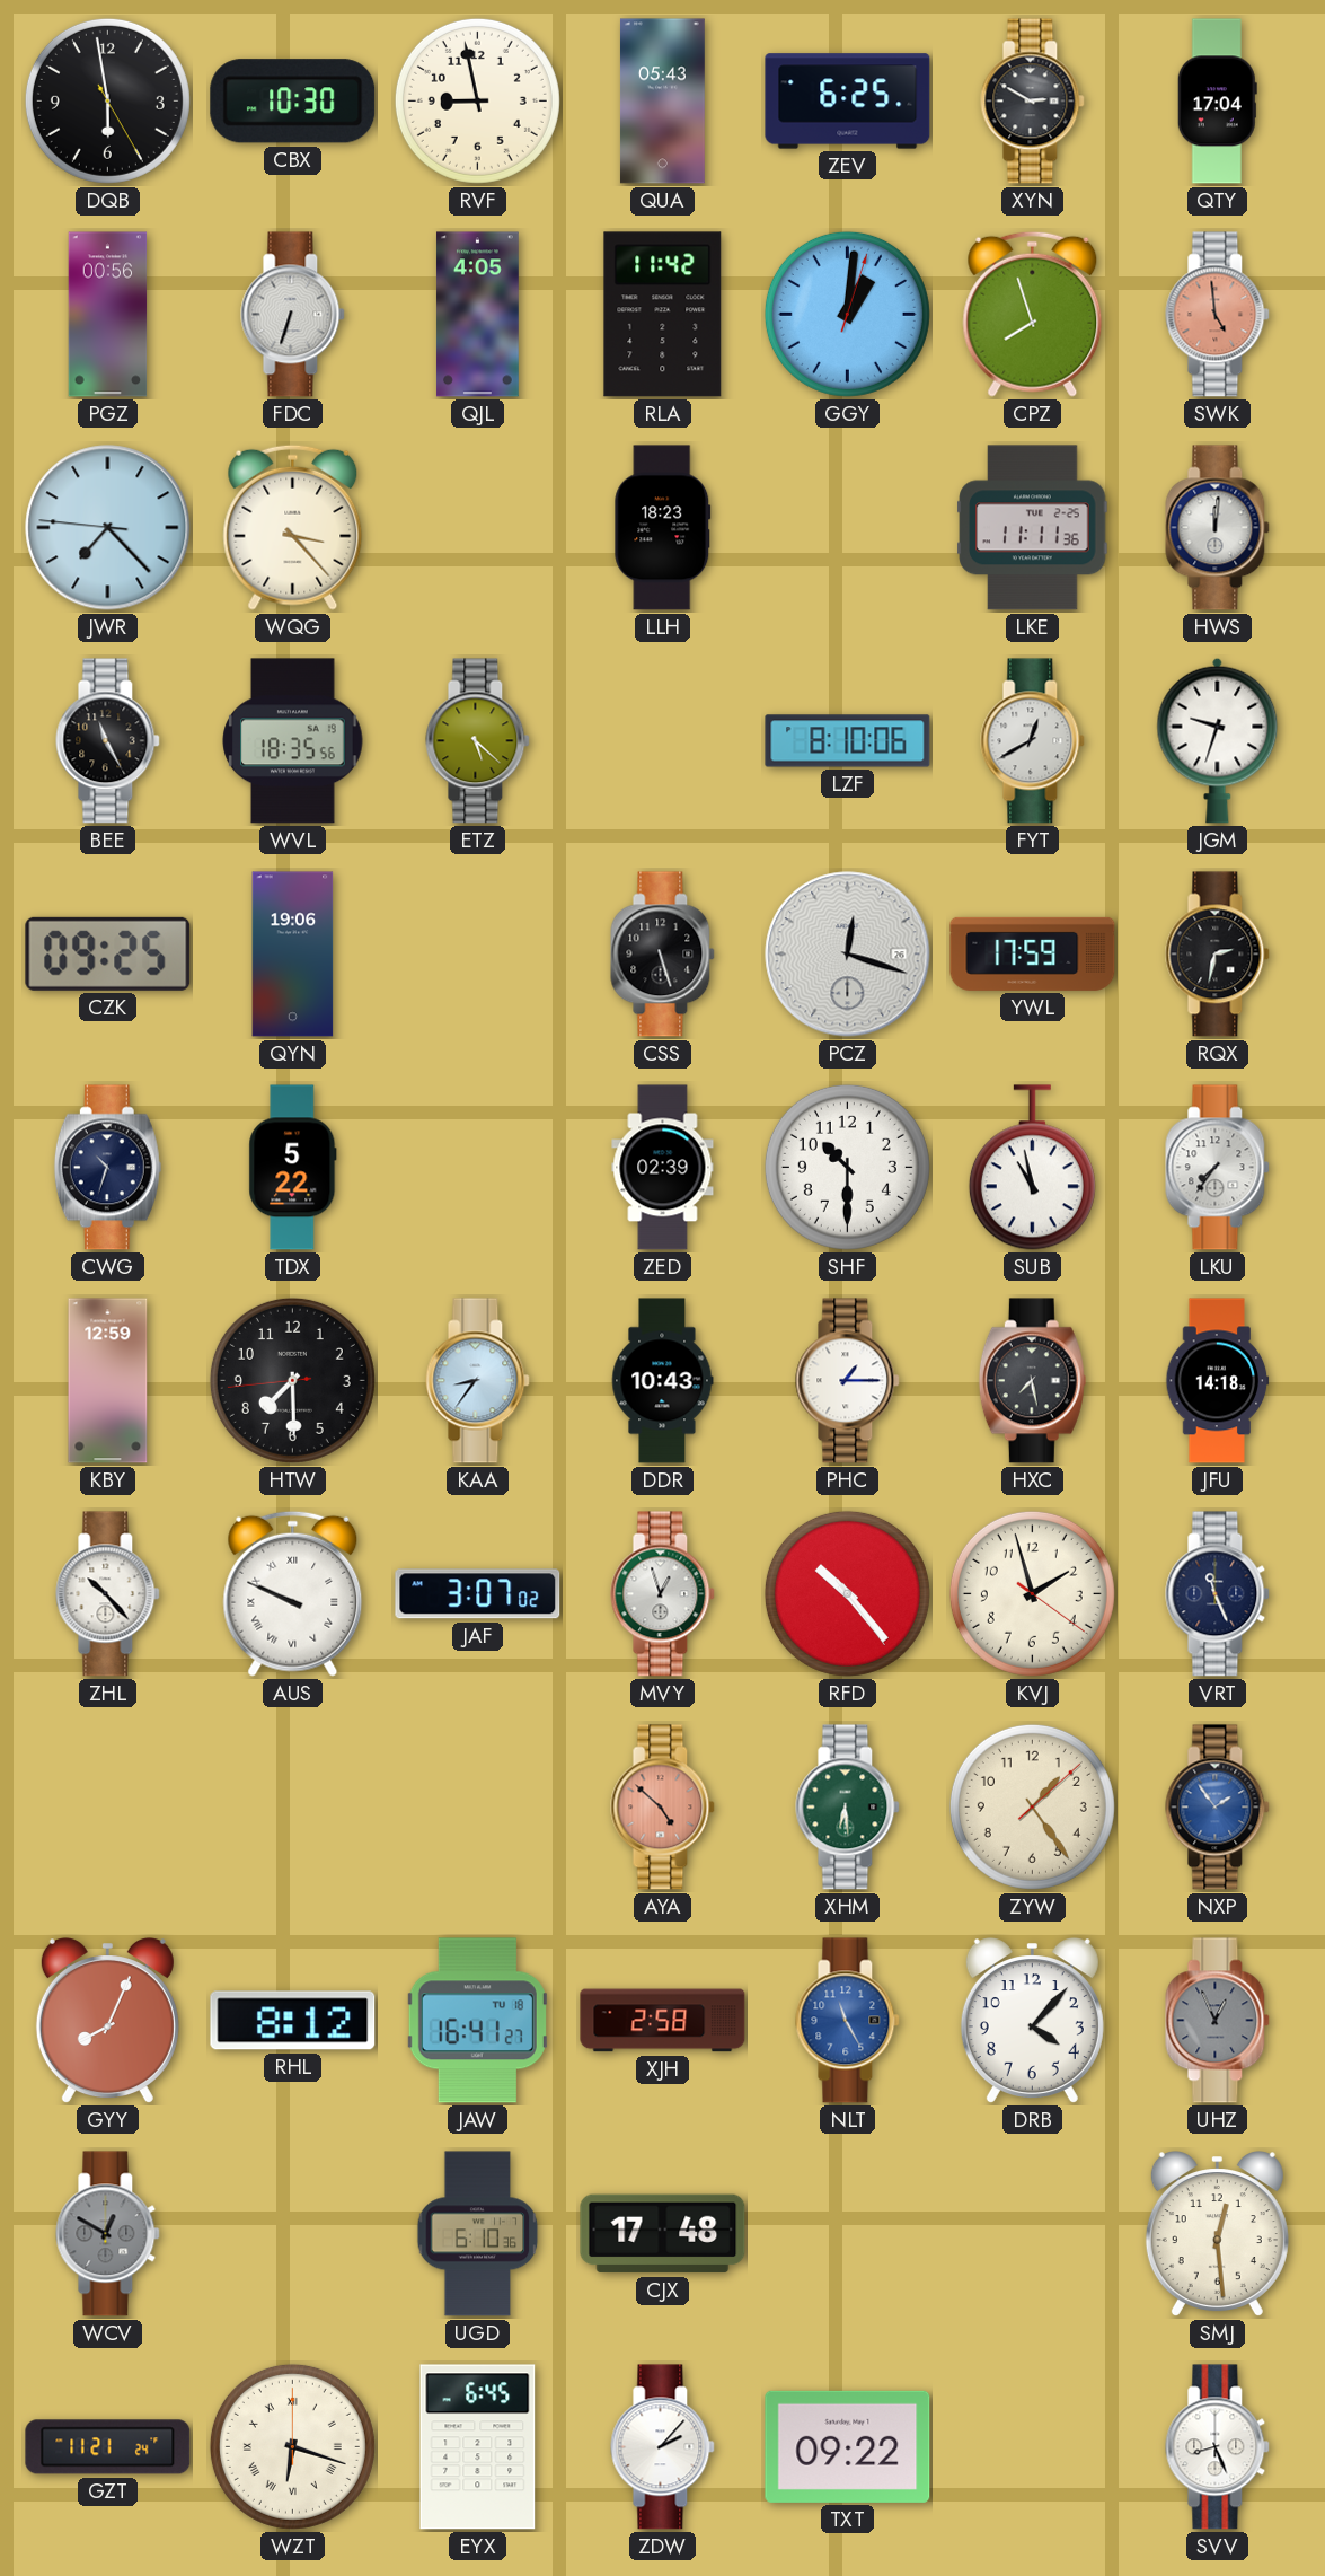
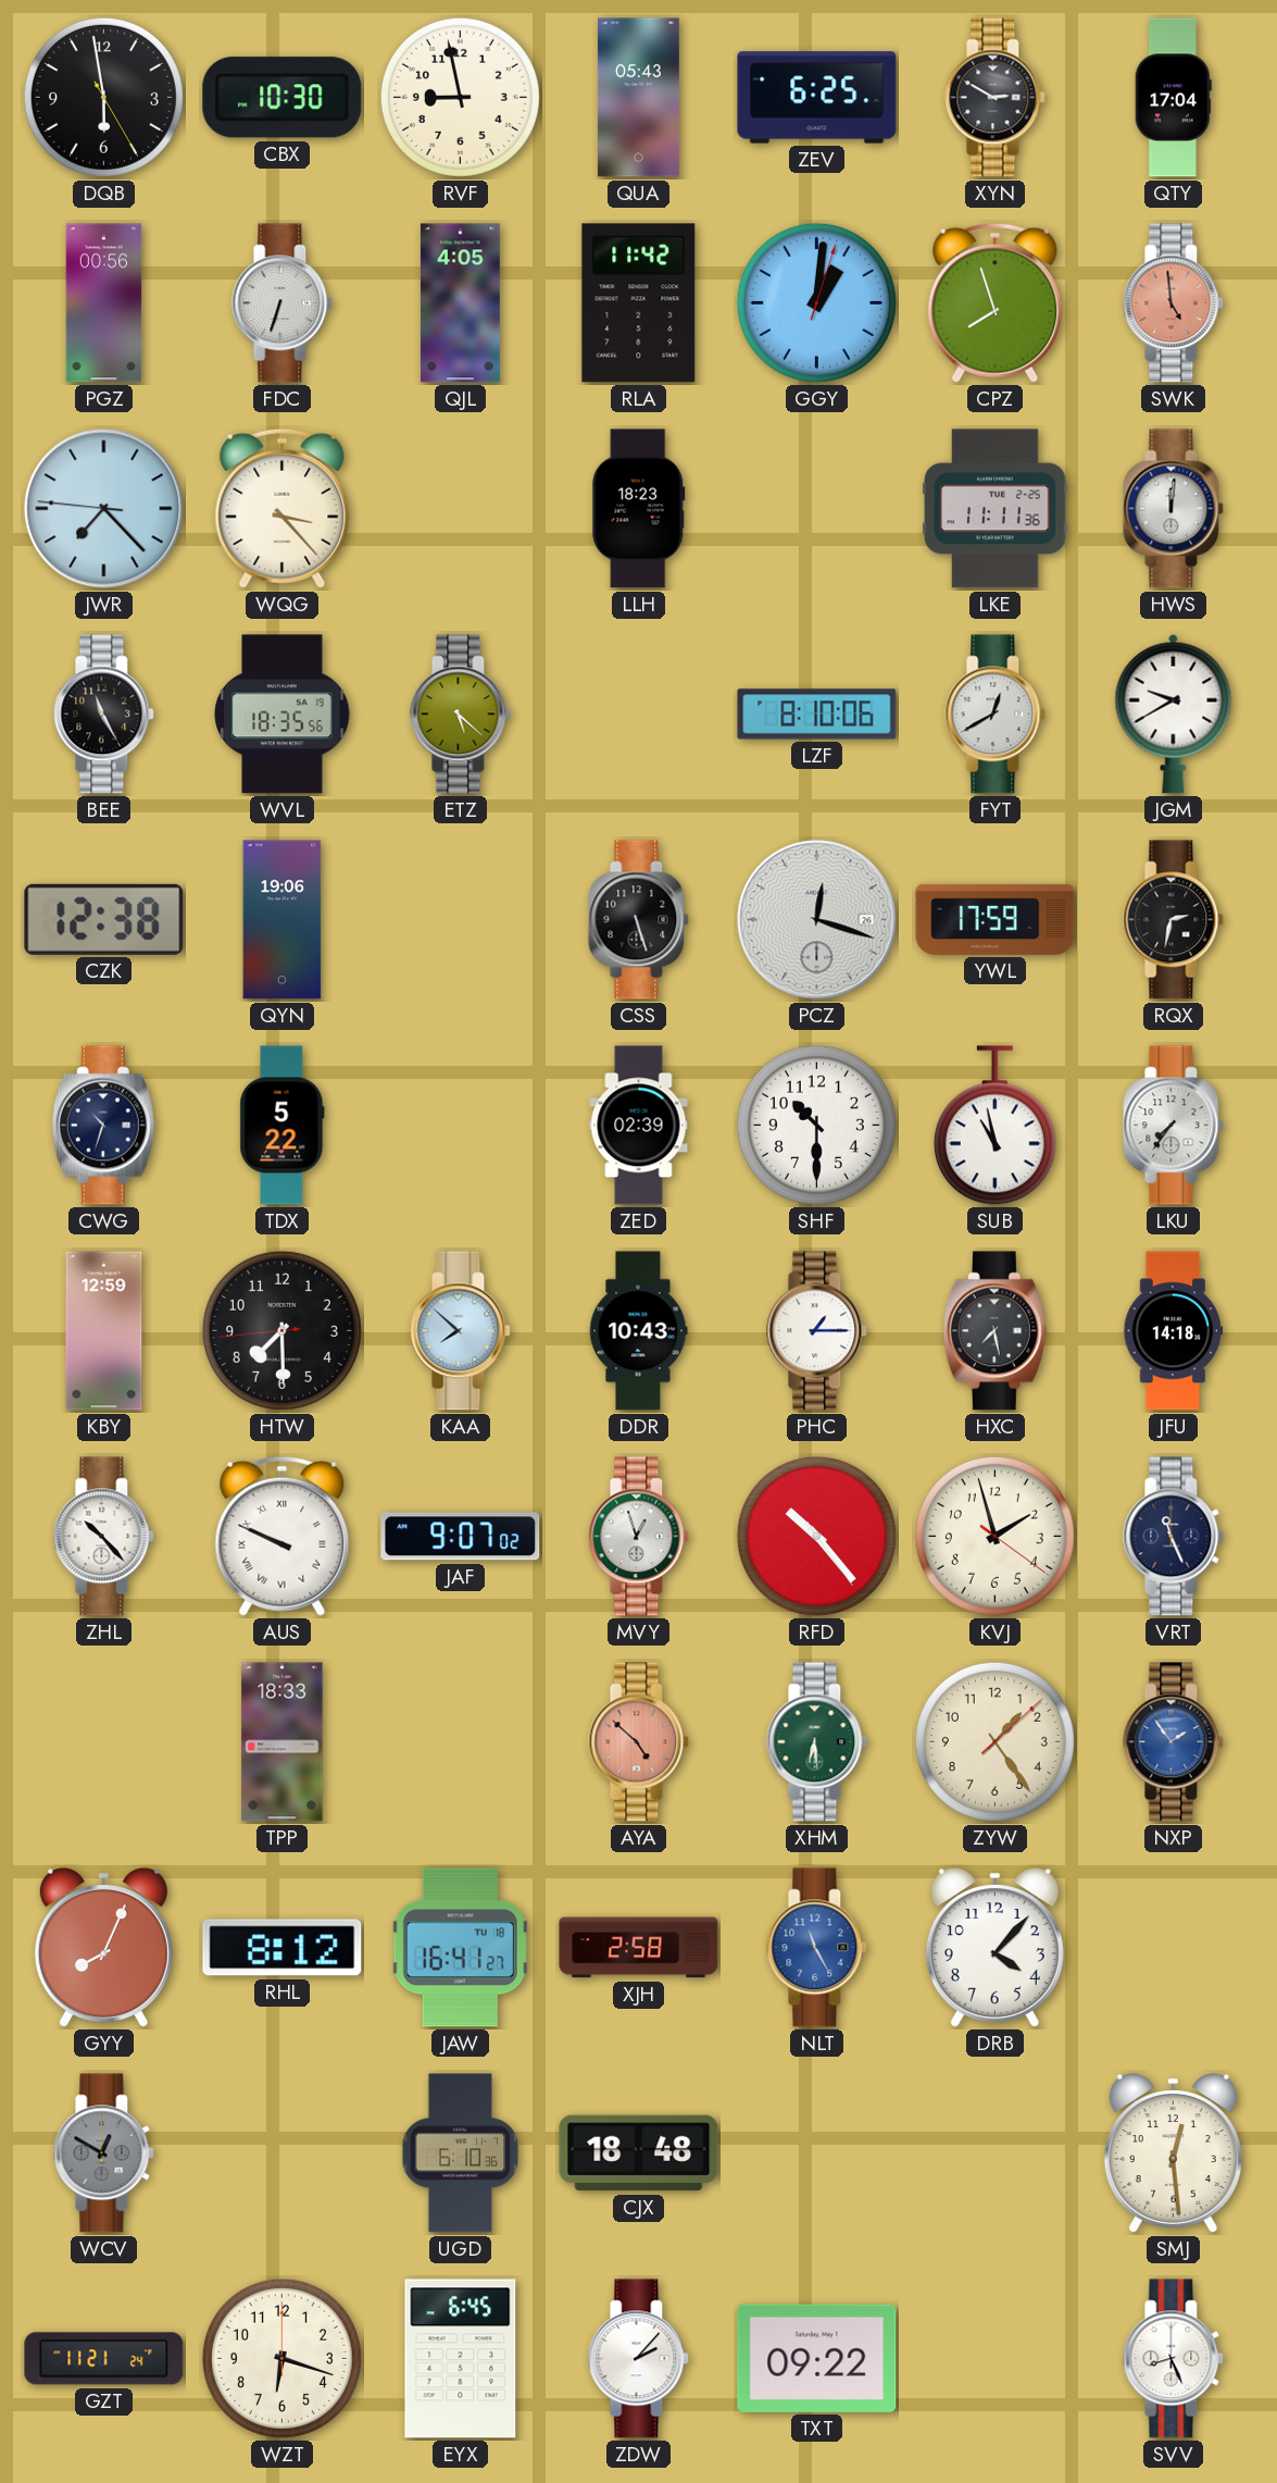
JGM: 9:33 -> 9:40
CZK: 09:25 -> 12:38
KAA: 8:36 -> 7:52
JAF: 3:07 -> 9:07
TPP: none -> 18:33
UHZ: 12:56 -> none
CJX: 17:48 -> 18:48
WZT numerals: Roman -> Arabic
